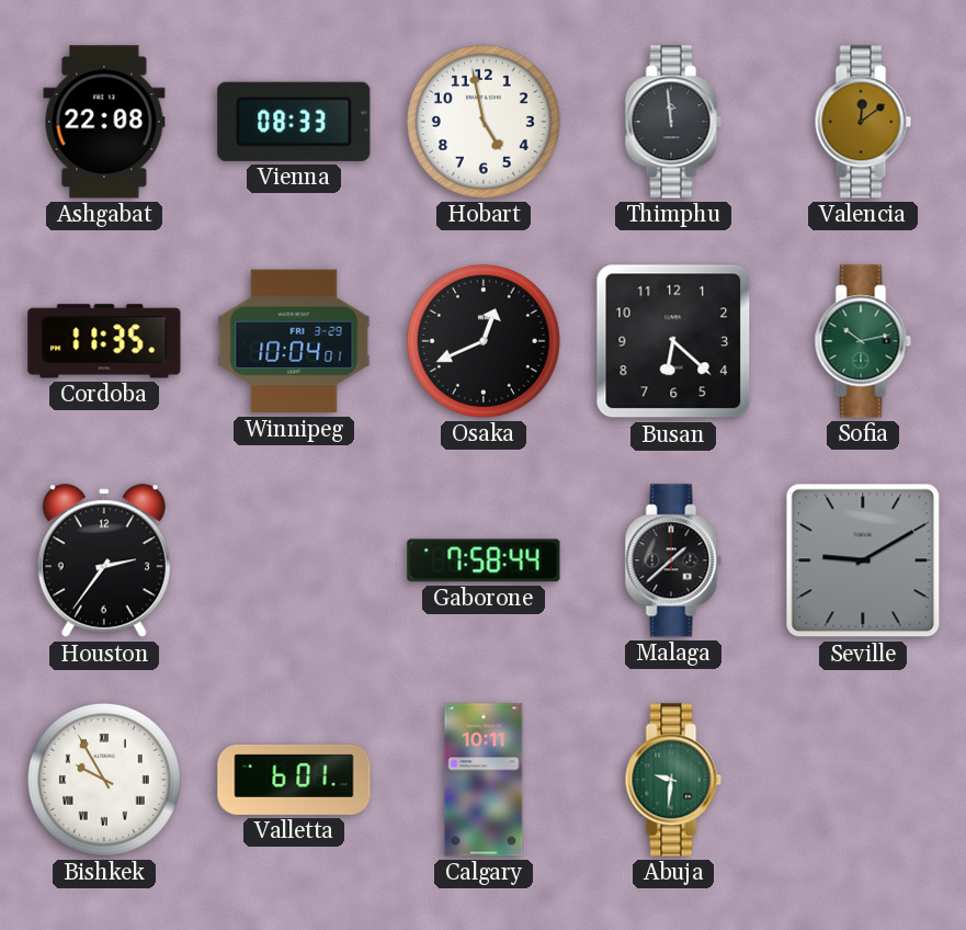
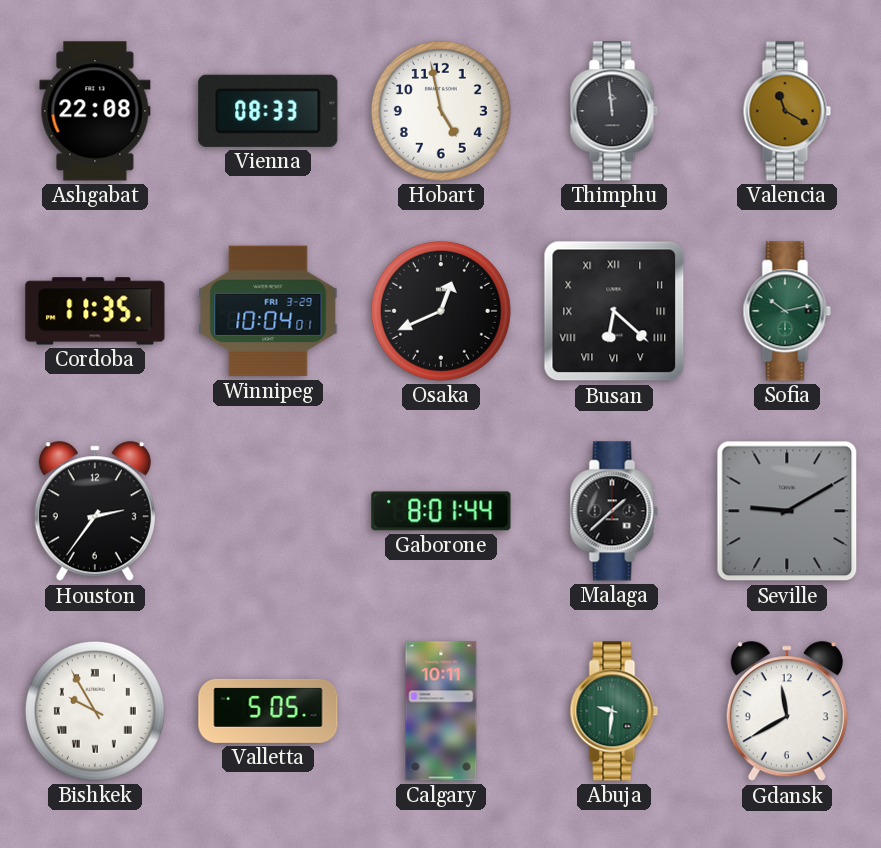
Valencia: 12:09 -> 11:20
Busan numerals: Arabic -> Roman
Gaborone: 7:58 -> 8:01
Valletta: 6:01 -> 5:05
Gdansk: none -> 11:40
